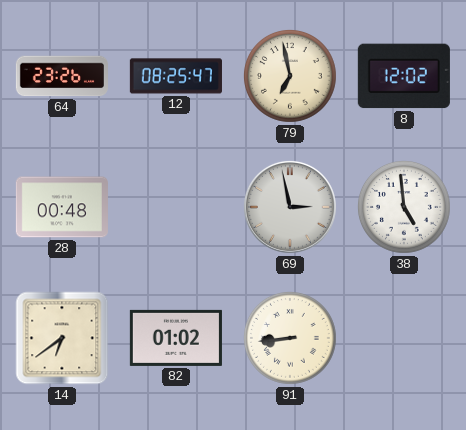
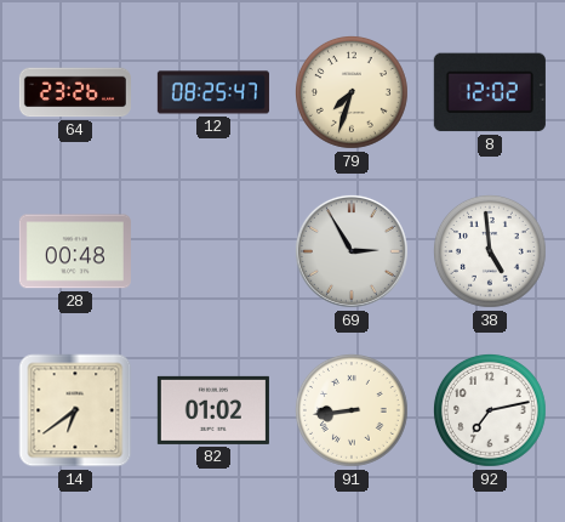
79: 6:58 -> 7:33
69: 2:58 -> 2:55
92: none -> 7:13
